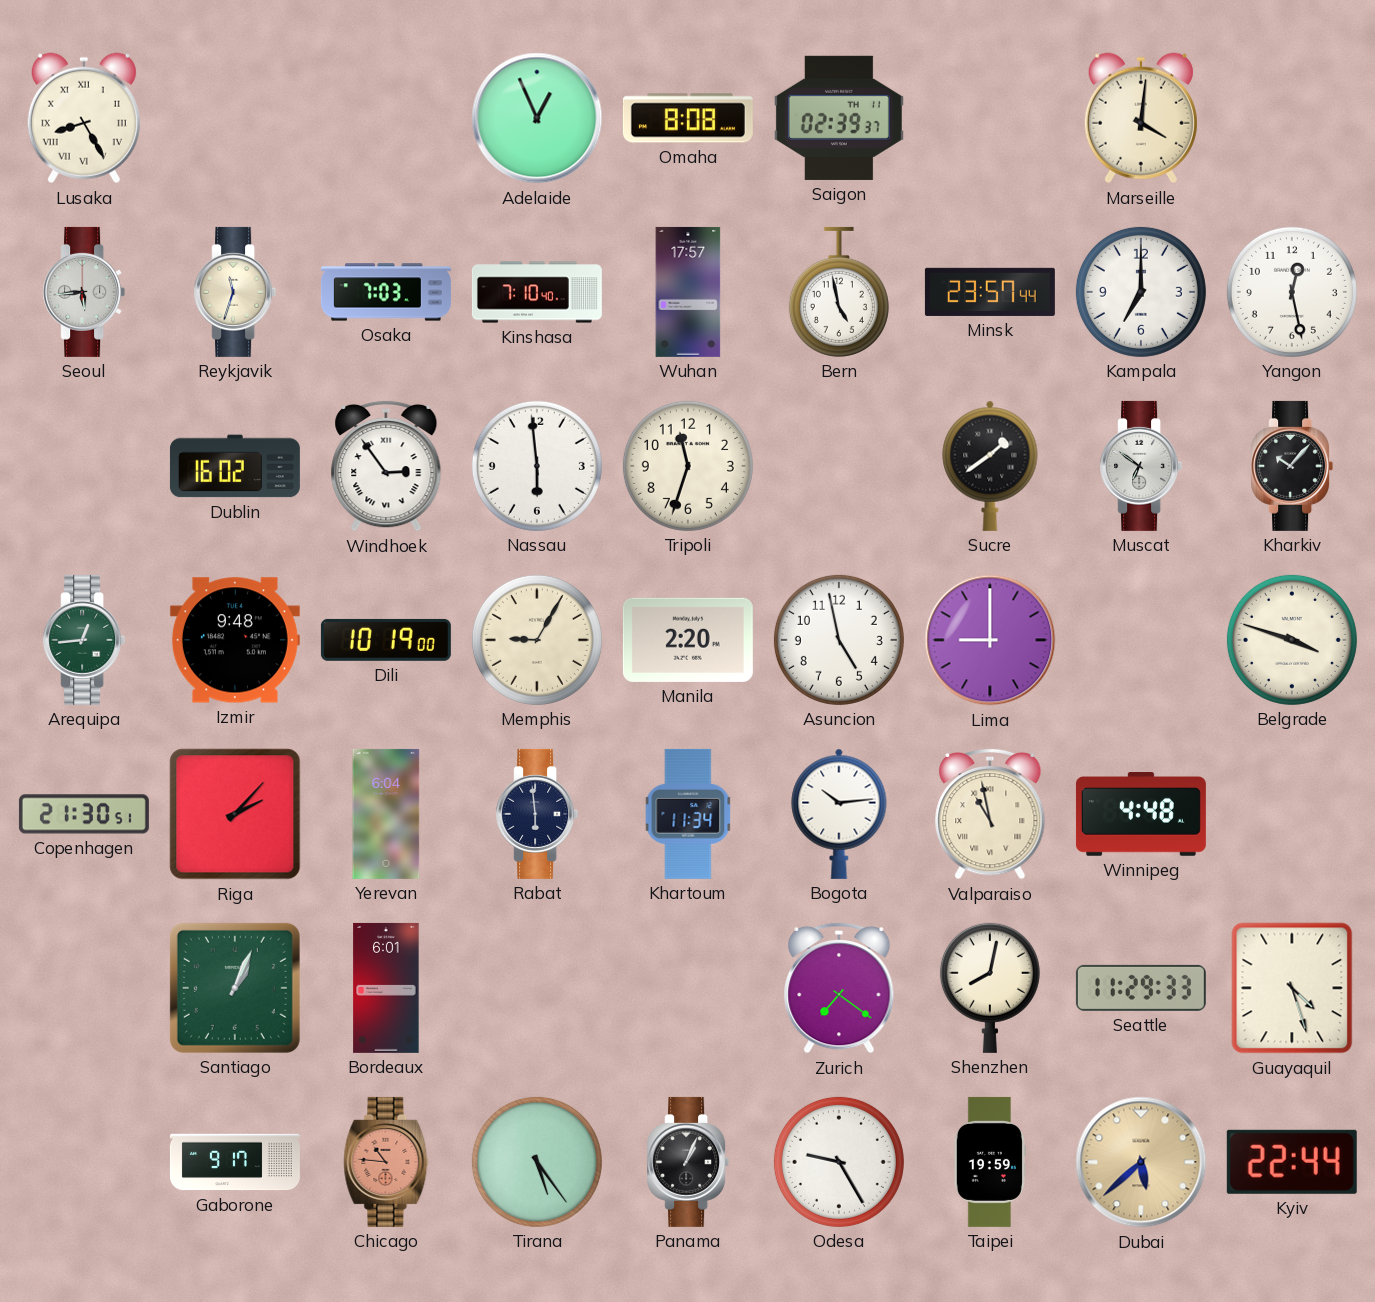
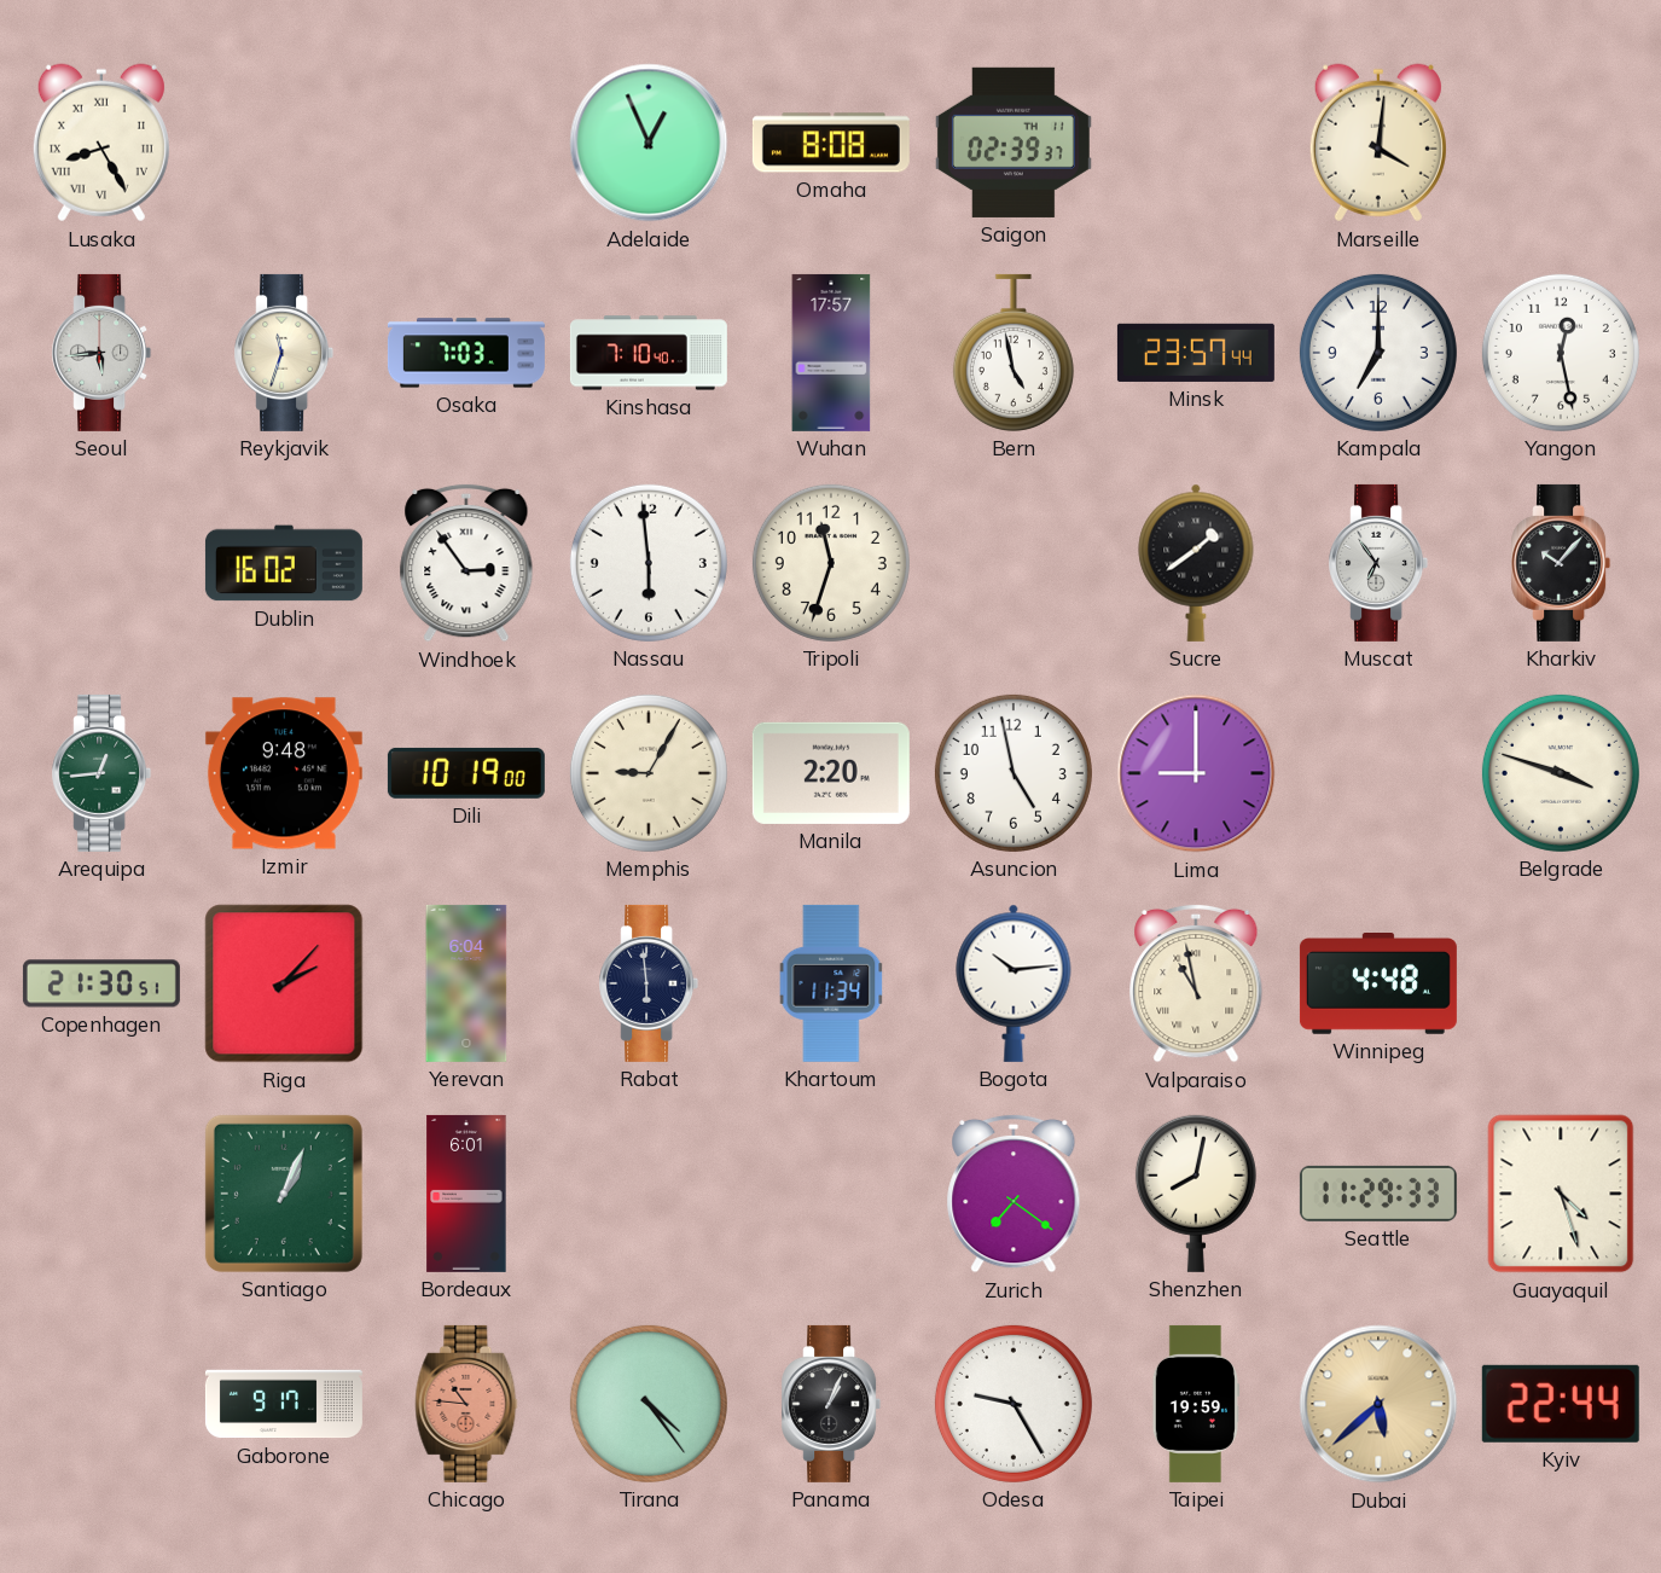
Muscat: 6:51 -> 6:54
Tirana: 5:24 -> 4:24
